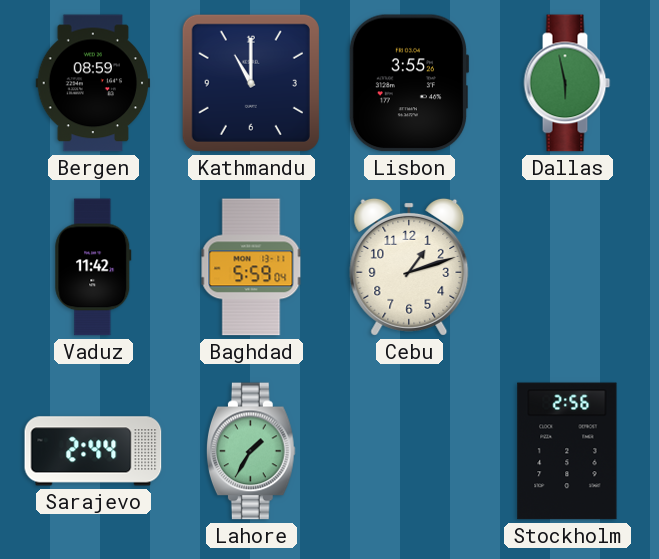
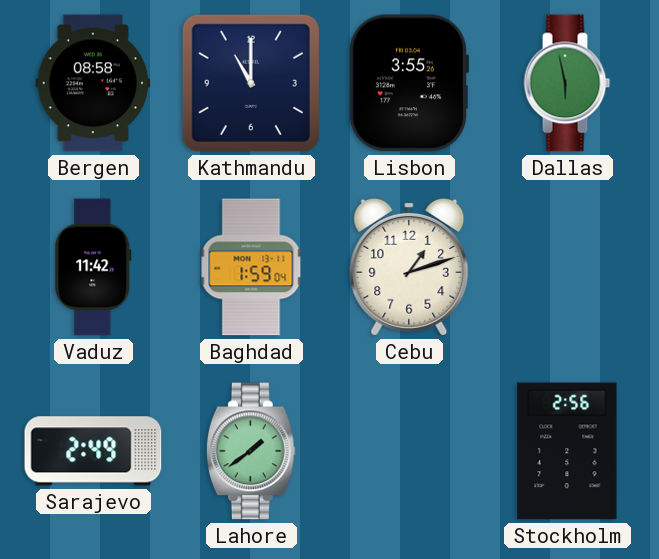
Bergen: 08:59 -> 08:58
Baghdad: 5:59 -> 1:59
Sarajevo: 2:44 -> 2:49
Lahore: 1:35 -> 1:39
